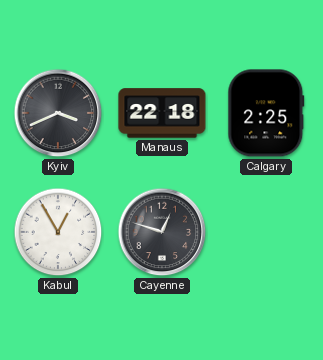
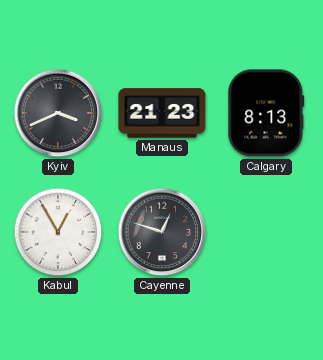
Manaus: 22:18 -> 21:23
Calgary: 2:25 -> 8:13
